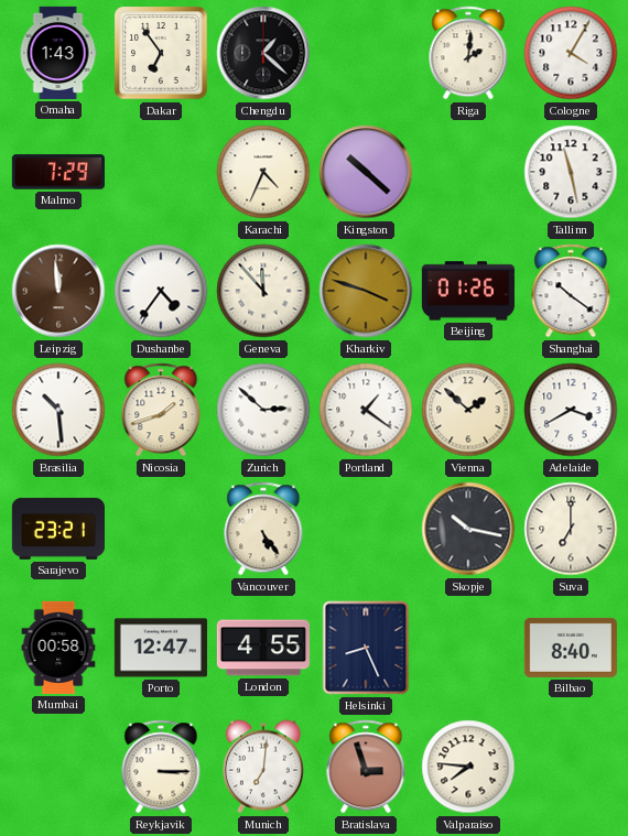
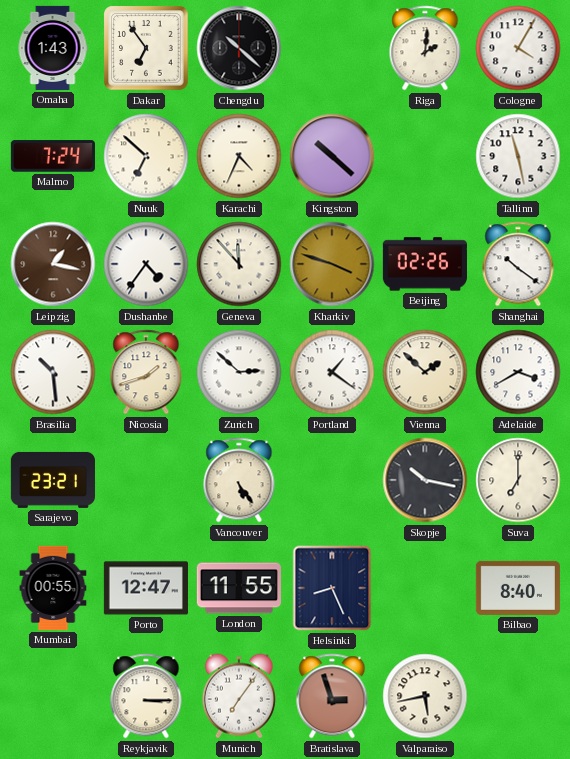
Chengdu: 1:22 -> 10:22
Malmo: 7:29 -> 7:24
Nuuk: none -> 6:52
Leipzig: 11:59 -> 1:17
Beijing: 01:26 -> 02:26
Mumbai: 00:58 -> 00:55
London: 4:55 -> 11:55
Munich: 7:01 -> 7:06
Valparaiso: 7:46 -> 5:43
